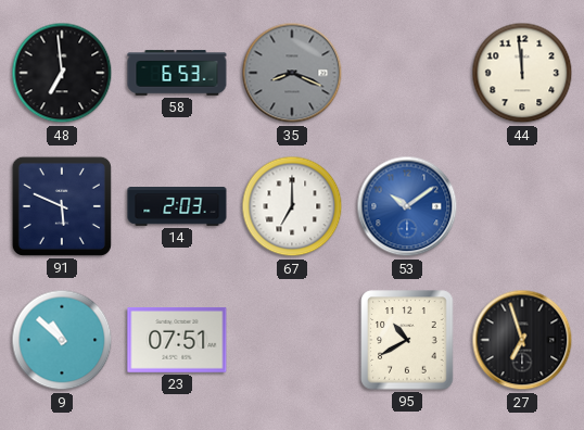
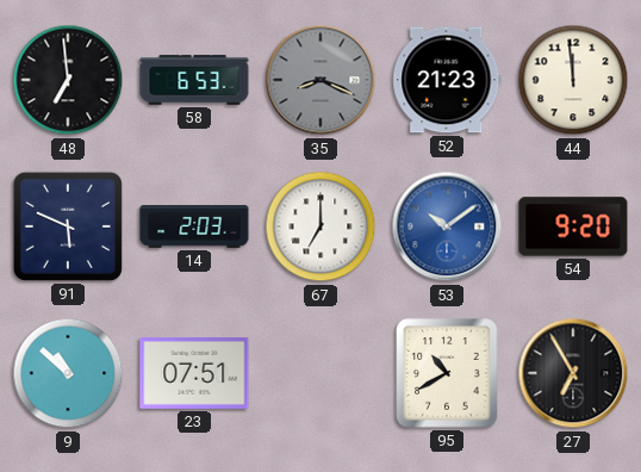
52: none -> 21:23
54: none -> 9:20
27: 6:57 -> 6:55
